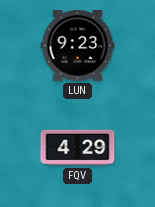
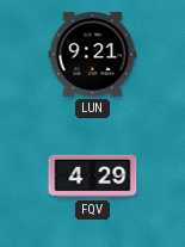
LUN: 9:23 -> 9:21
